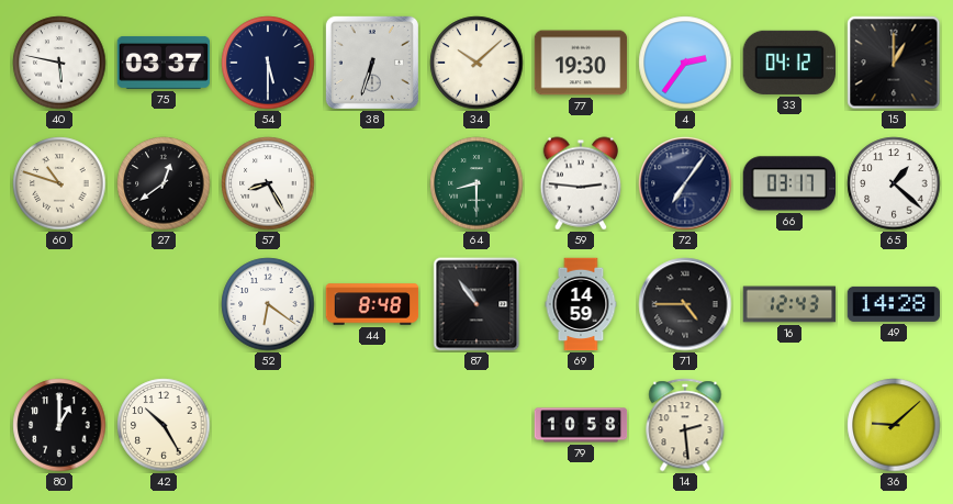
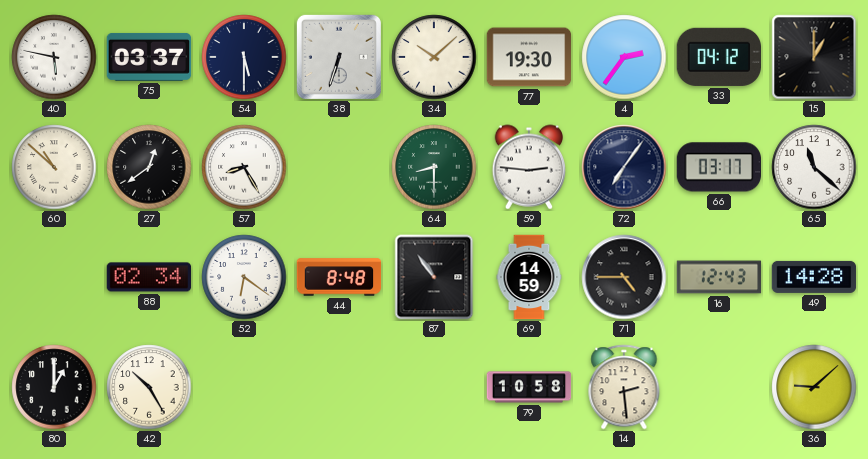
60: 10:48 -> 10:52
65: 1:22 -> 11:22
88: none -> 02:34
